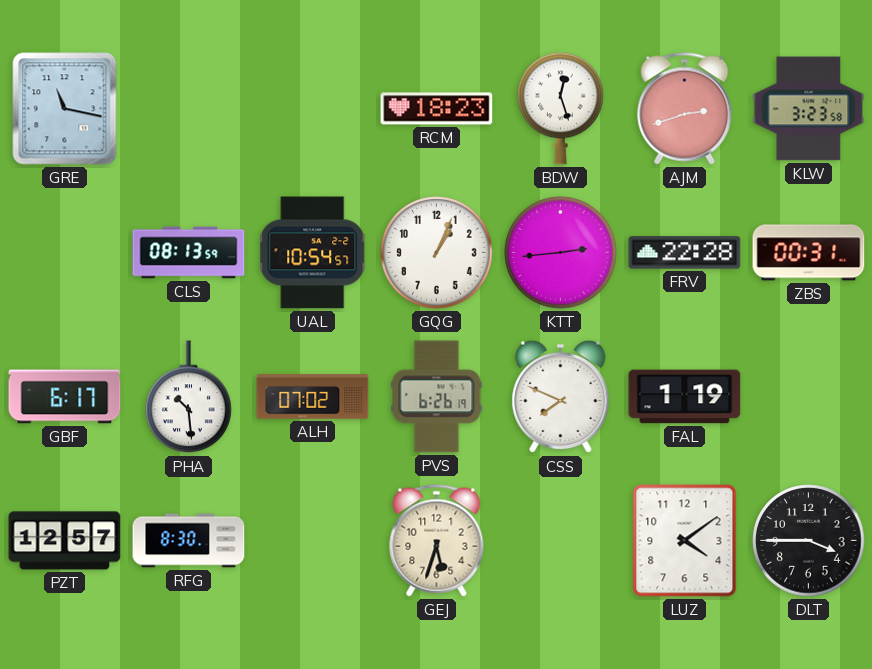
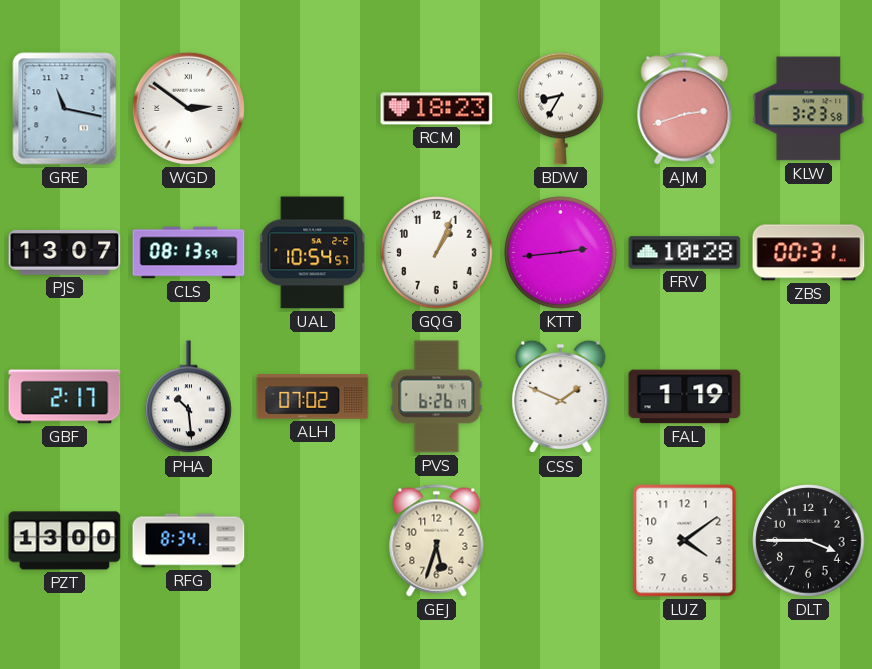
WGD: none -> 2:51
BDW: 12:27 -> 8:35
PJS: none -> 13:07
FRV: 22:28 -> 10:28
GBF: 6:17 -> 2:17
CSS: 7:49 -> 1:49
PZT: 12:57 -> 13:00
RFG: 8:30 -> 8:34
